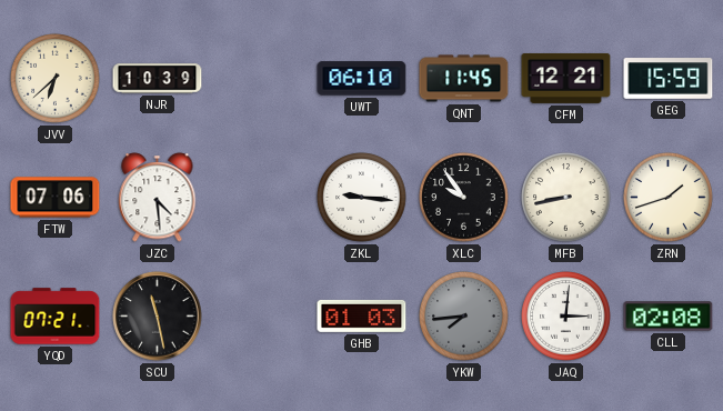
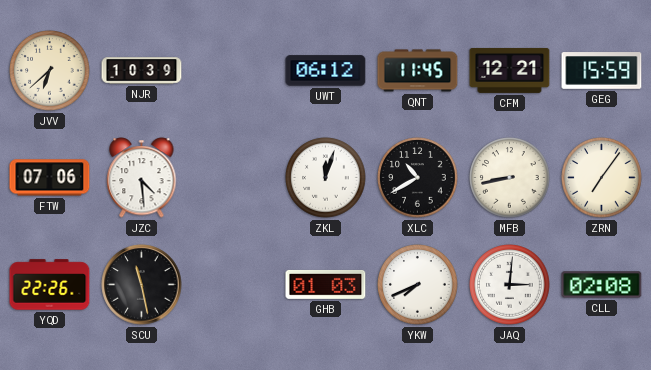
UWT: 06:10 -> 06:12
ZKL: 9:16 -> 12:03
XLC: 9:54 -> 10:40
ZRN: 1:42 -> 7:06
YQD: 07:21 -> 22:26
YKW: 7:44 -> 7:41
YKW dial: grey -> white
